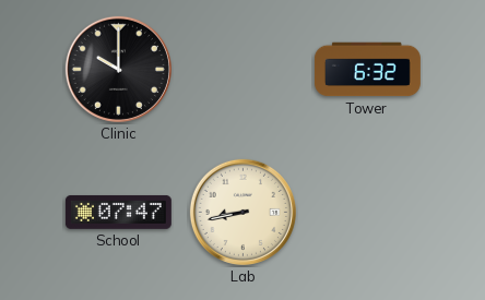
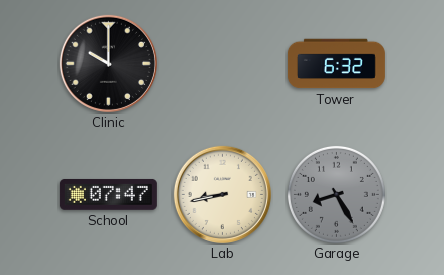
Garage: none -> 8:25
